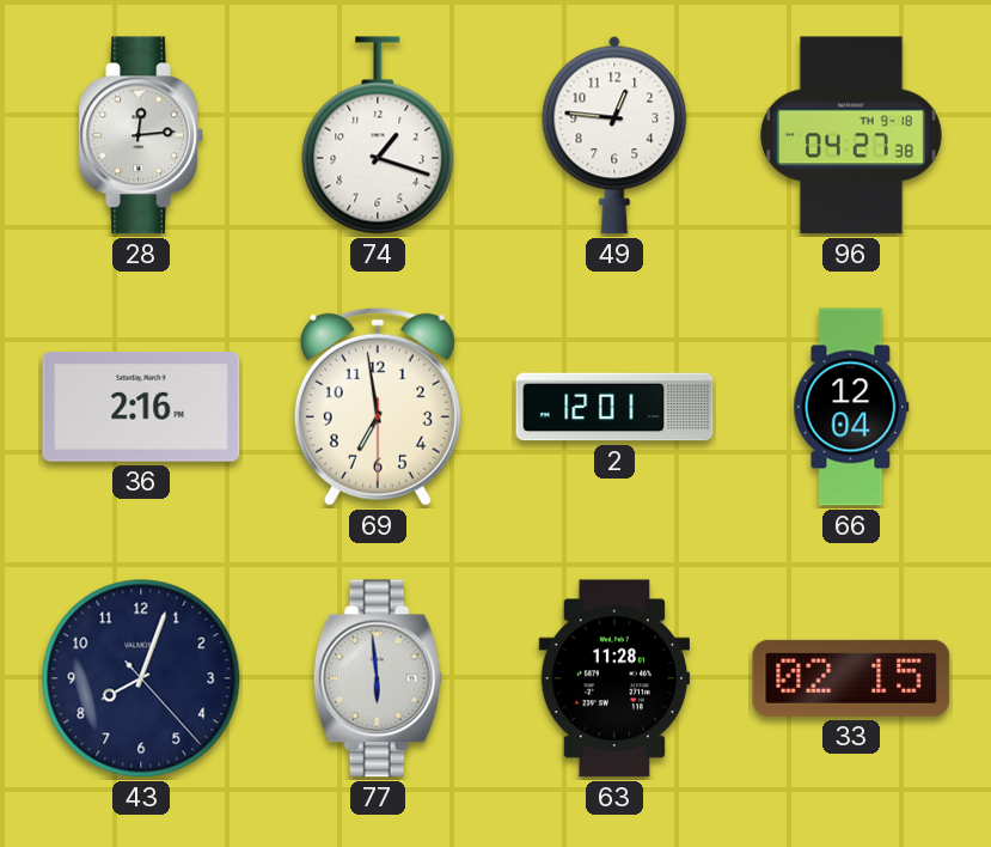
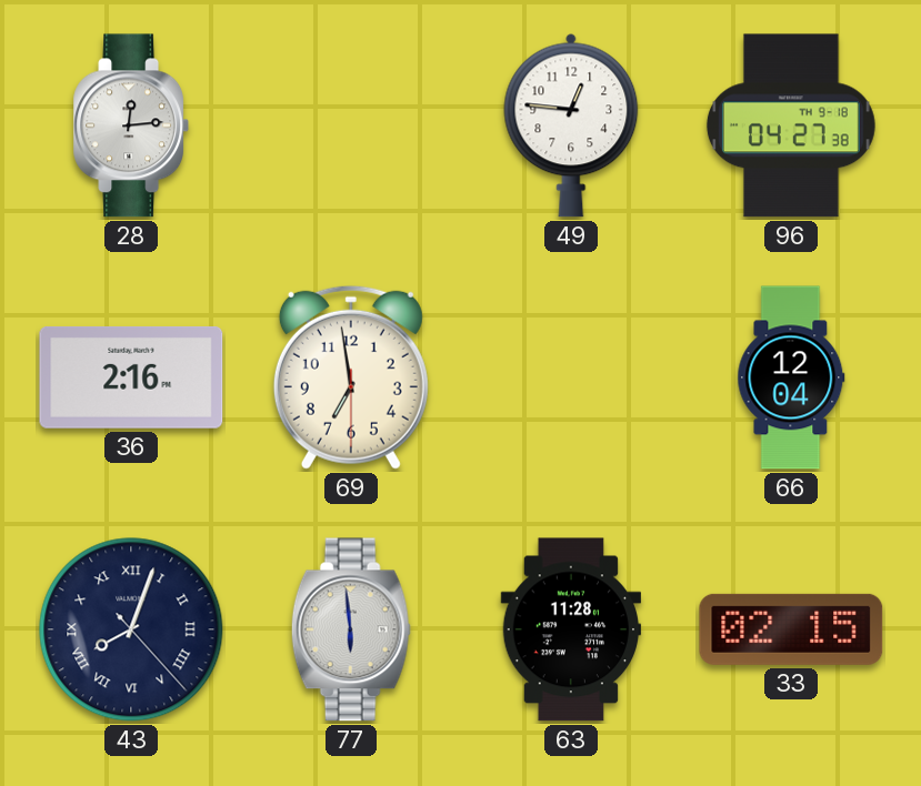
74: 1:18 -> none
2: 12:01 -> none
43 numerals: Arabic -> Roman
